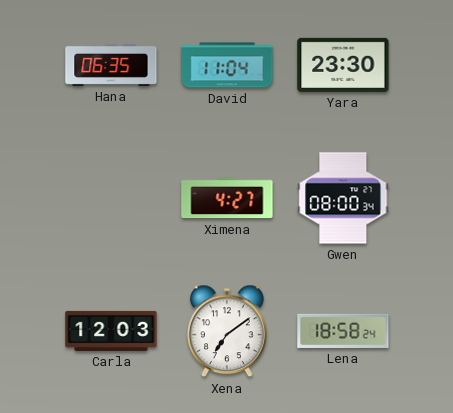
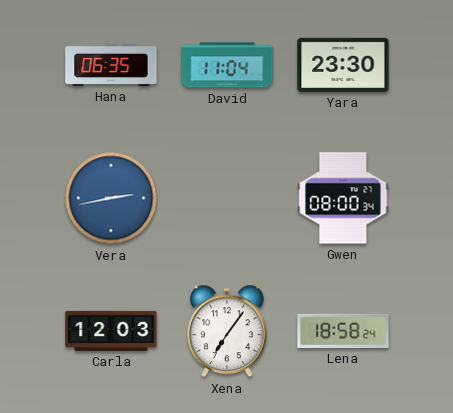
Vera: none -> 2:43
Ximena: 4:27 -> none
Xena: 7:09 -> 7:06
